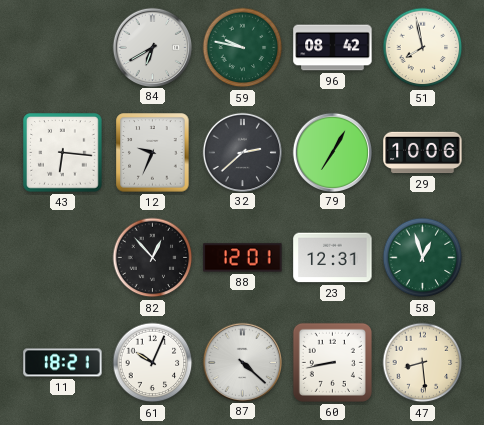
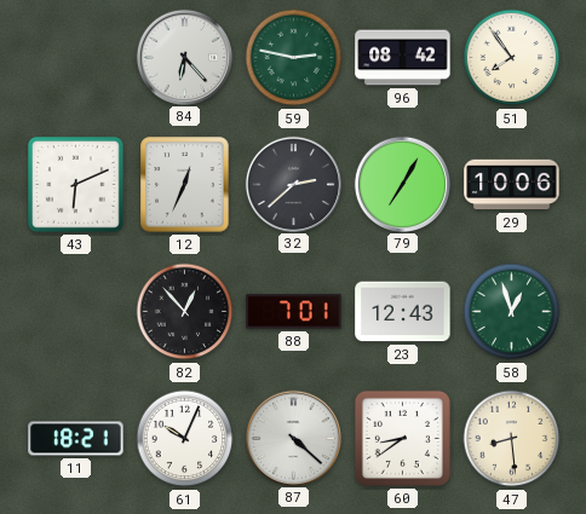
84: 6:40 -> 6:23
59: 9:47 -> 2:47
51: 7:58 -> 7:54
43: 6:16 -> 6:11
12: 9:34 -> 12:34
88: 12:01 -> 7:01
23: 12:31 -> 12:43
60: 8:43 -> 8:39
